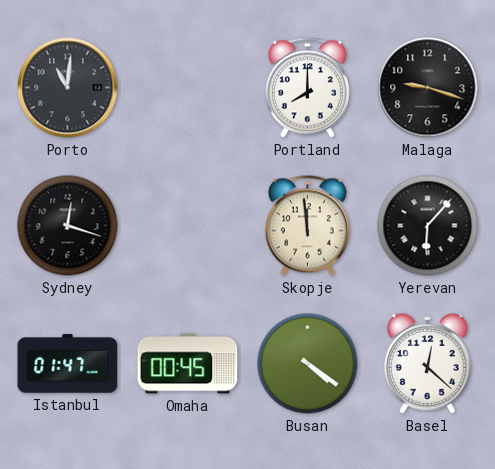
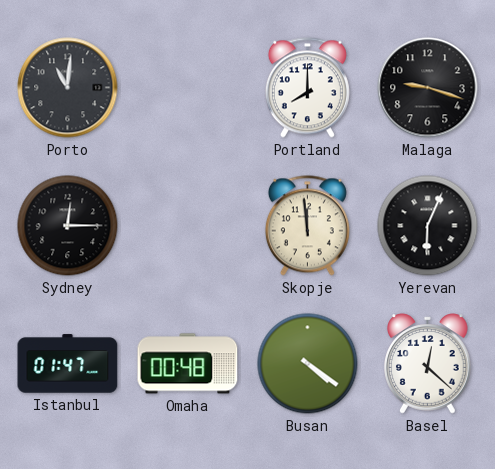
Sydney: 12:18 -> 12:15
Yerevan: 6:07 -> 6:04
Omaha: 00:45 -> 00:48
